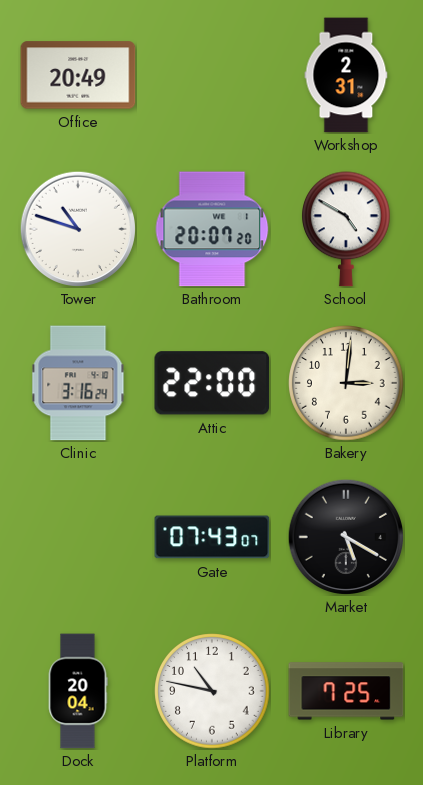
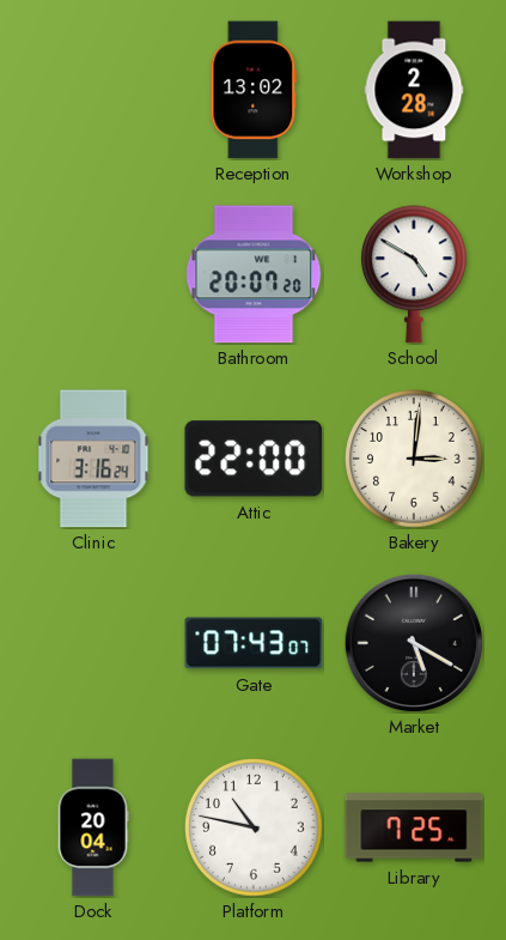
Office: 20:49 -> none
Reception: none -> 13:02
Workshop: 2:31 -> 2:28
Tower: 10:48 -> none
